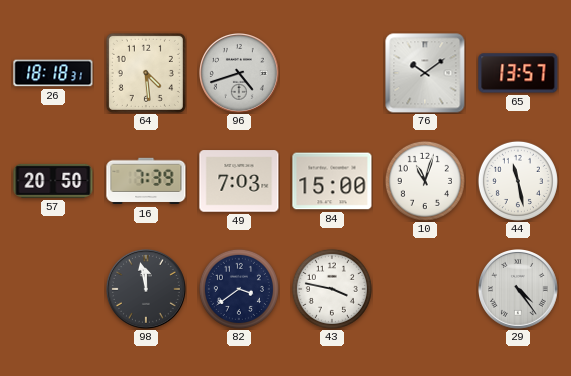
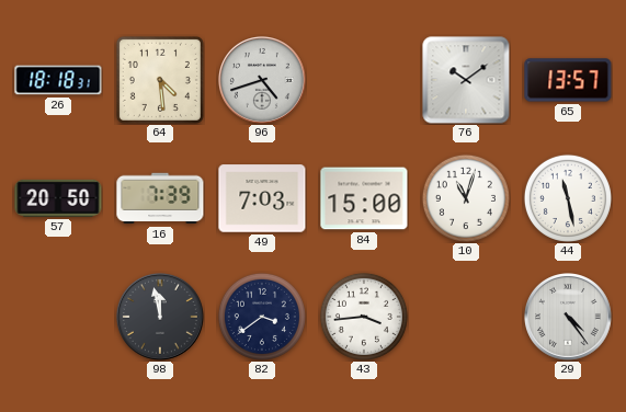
43: 3:47 -> 3:44
